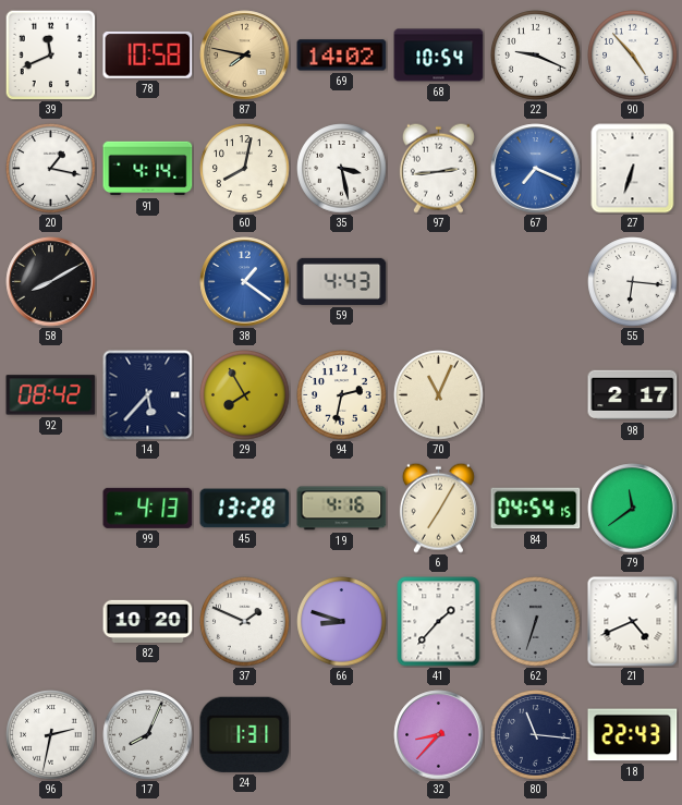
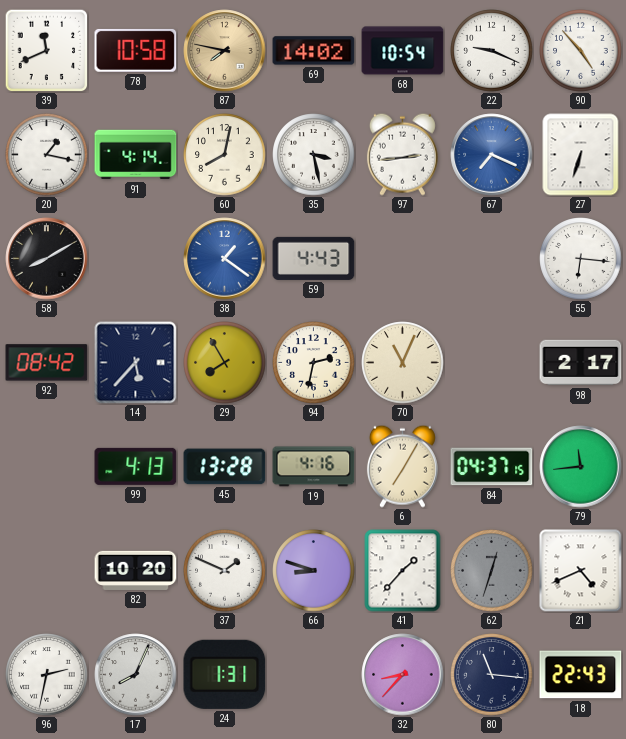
84: 04:54 -> 04:37
79: 11:39 -> 11:44
62: 6:33 -> 12:33
